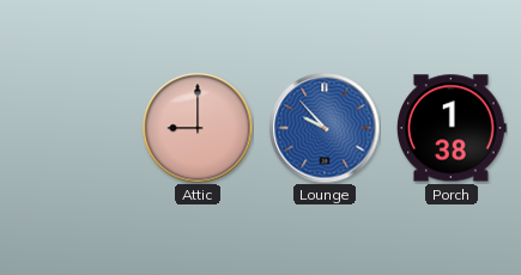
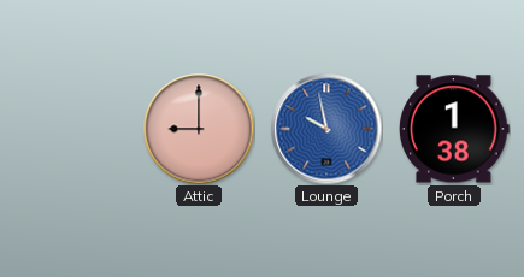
Lounge: 9:53 -> 9:58
